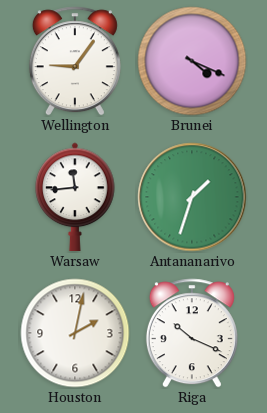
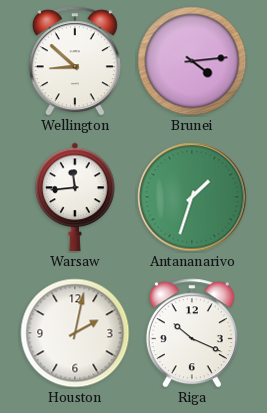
Wellington: 9:06 -> 8:52
Brunei: 4:19 -> 4:14
